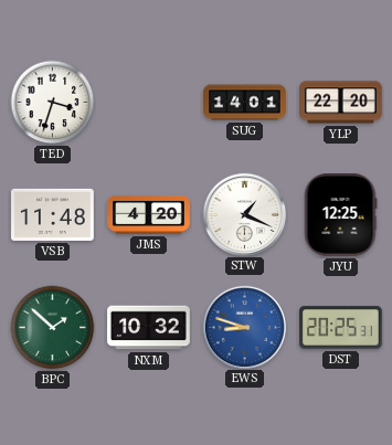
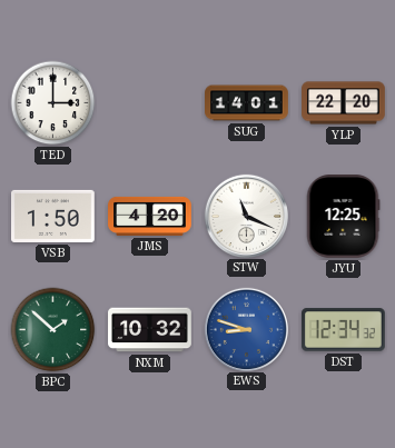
TED: 3:33 -> 3:00
VSB: 11:48 -> 1:50
STW: 1:19 -> 11:19
DST: 20:25 -> 12:34
